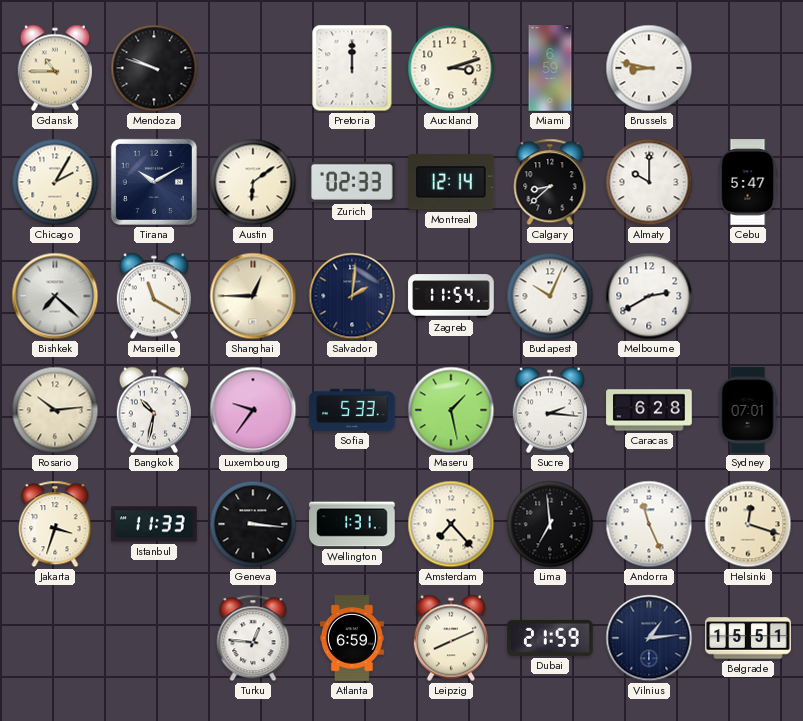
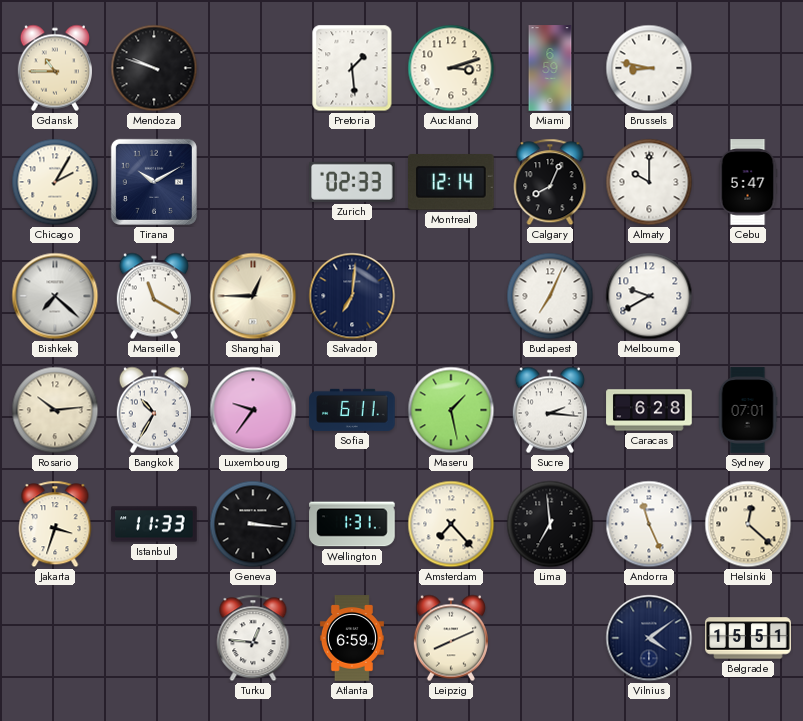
Pretoria: 12:00 -> 1:29
Austin: 6:09 -> none
Calgary: 8:38 -> 8:04
Salvador: 2:01 -> 7:01
Zagreb: 11:54 -> none
Budapest: 10:04 -> 7:04
Melbourne: 2:40 -> 9:40
Bangkok: 10:32 -> 10:35
Sofia: 5:33 -> 6:11
Helsinki: 12:18 -> 12:22
Dubai: 21:59 -> none
Vilnius: 1:14 -> 4:09
